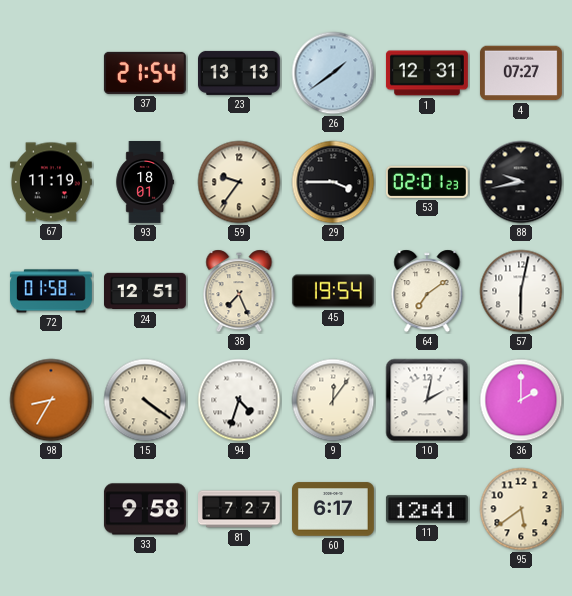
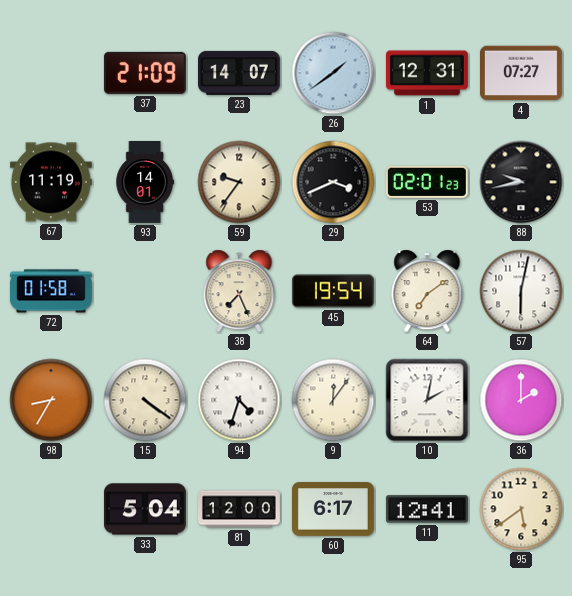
37: 21:54 -> 21:09
23: 13:13 -> 14:07
93: 18:01 -> 14:01
29: 3:45 -> 3:41
24: 12:51 -> none
33: 9:58 -> 5:04
81: 7:27 -> 12:00
